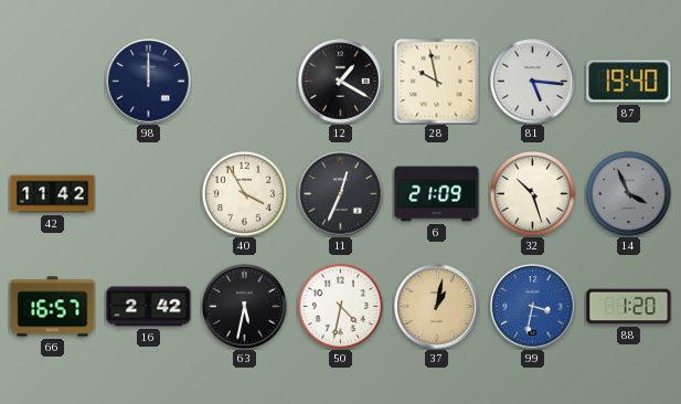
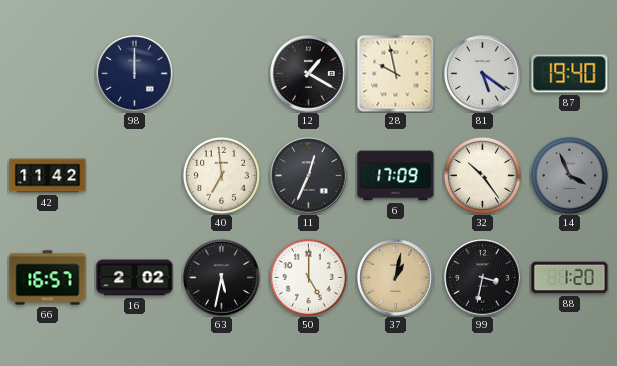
81: 5:16 -> 5:21
40: 3:55 -> 6:59
6: 21:09 -> 17:09
32: 10:27 -> 10:24
16: 2:42 -> 2:02
50: 4:32 -> 5:00
99 dial: blue -> black
